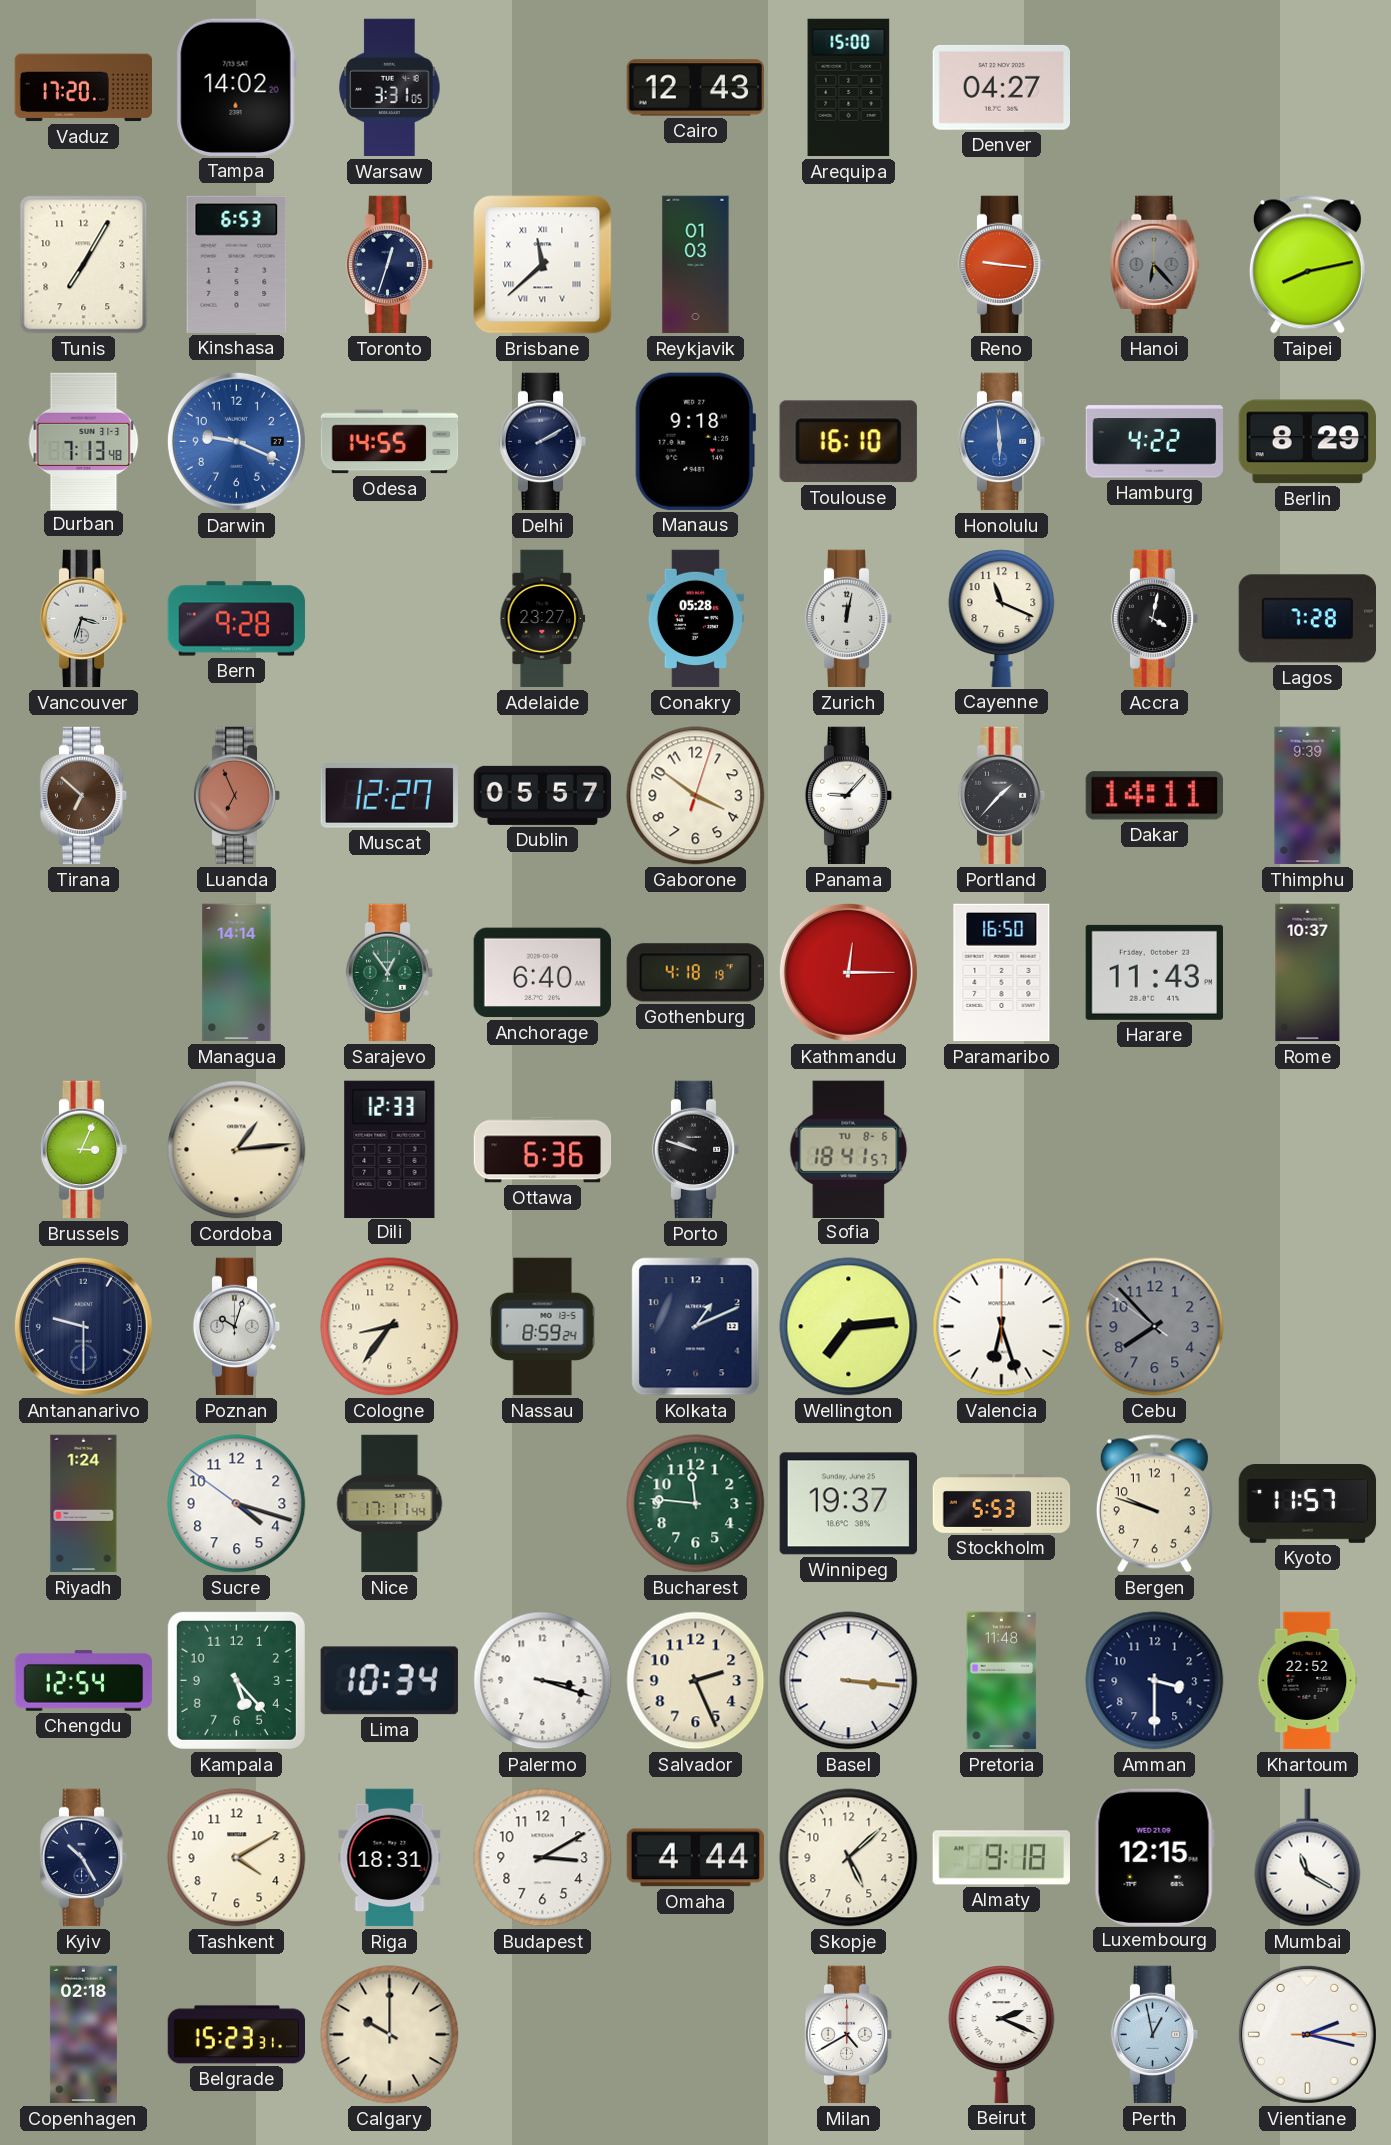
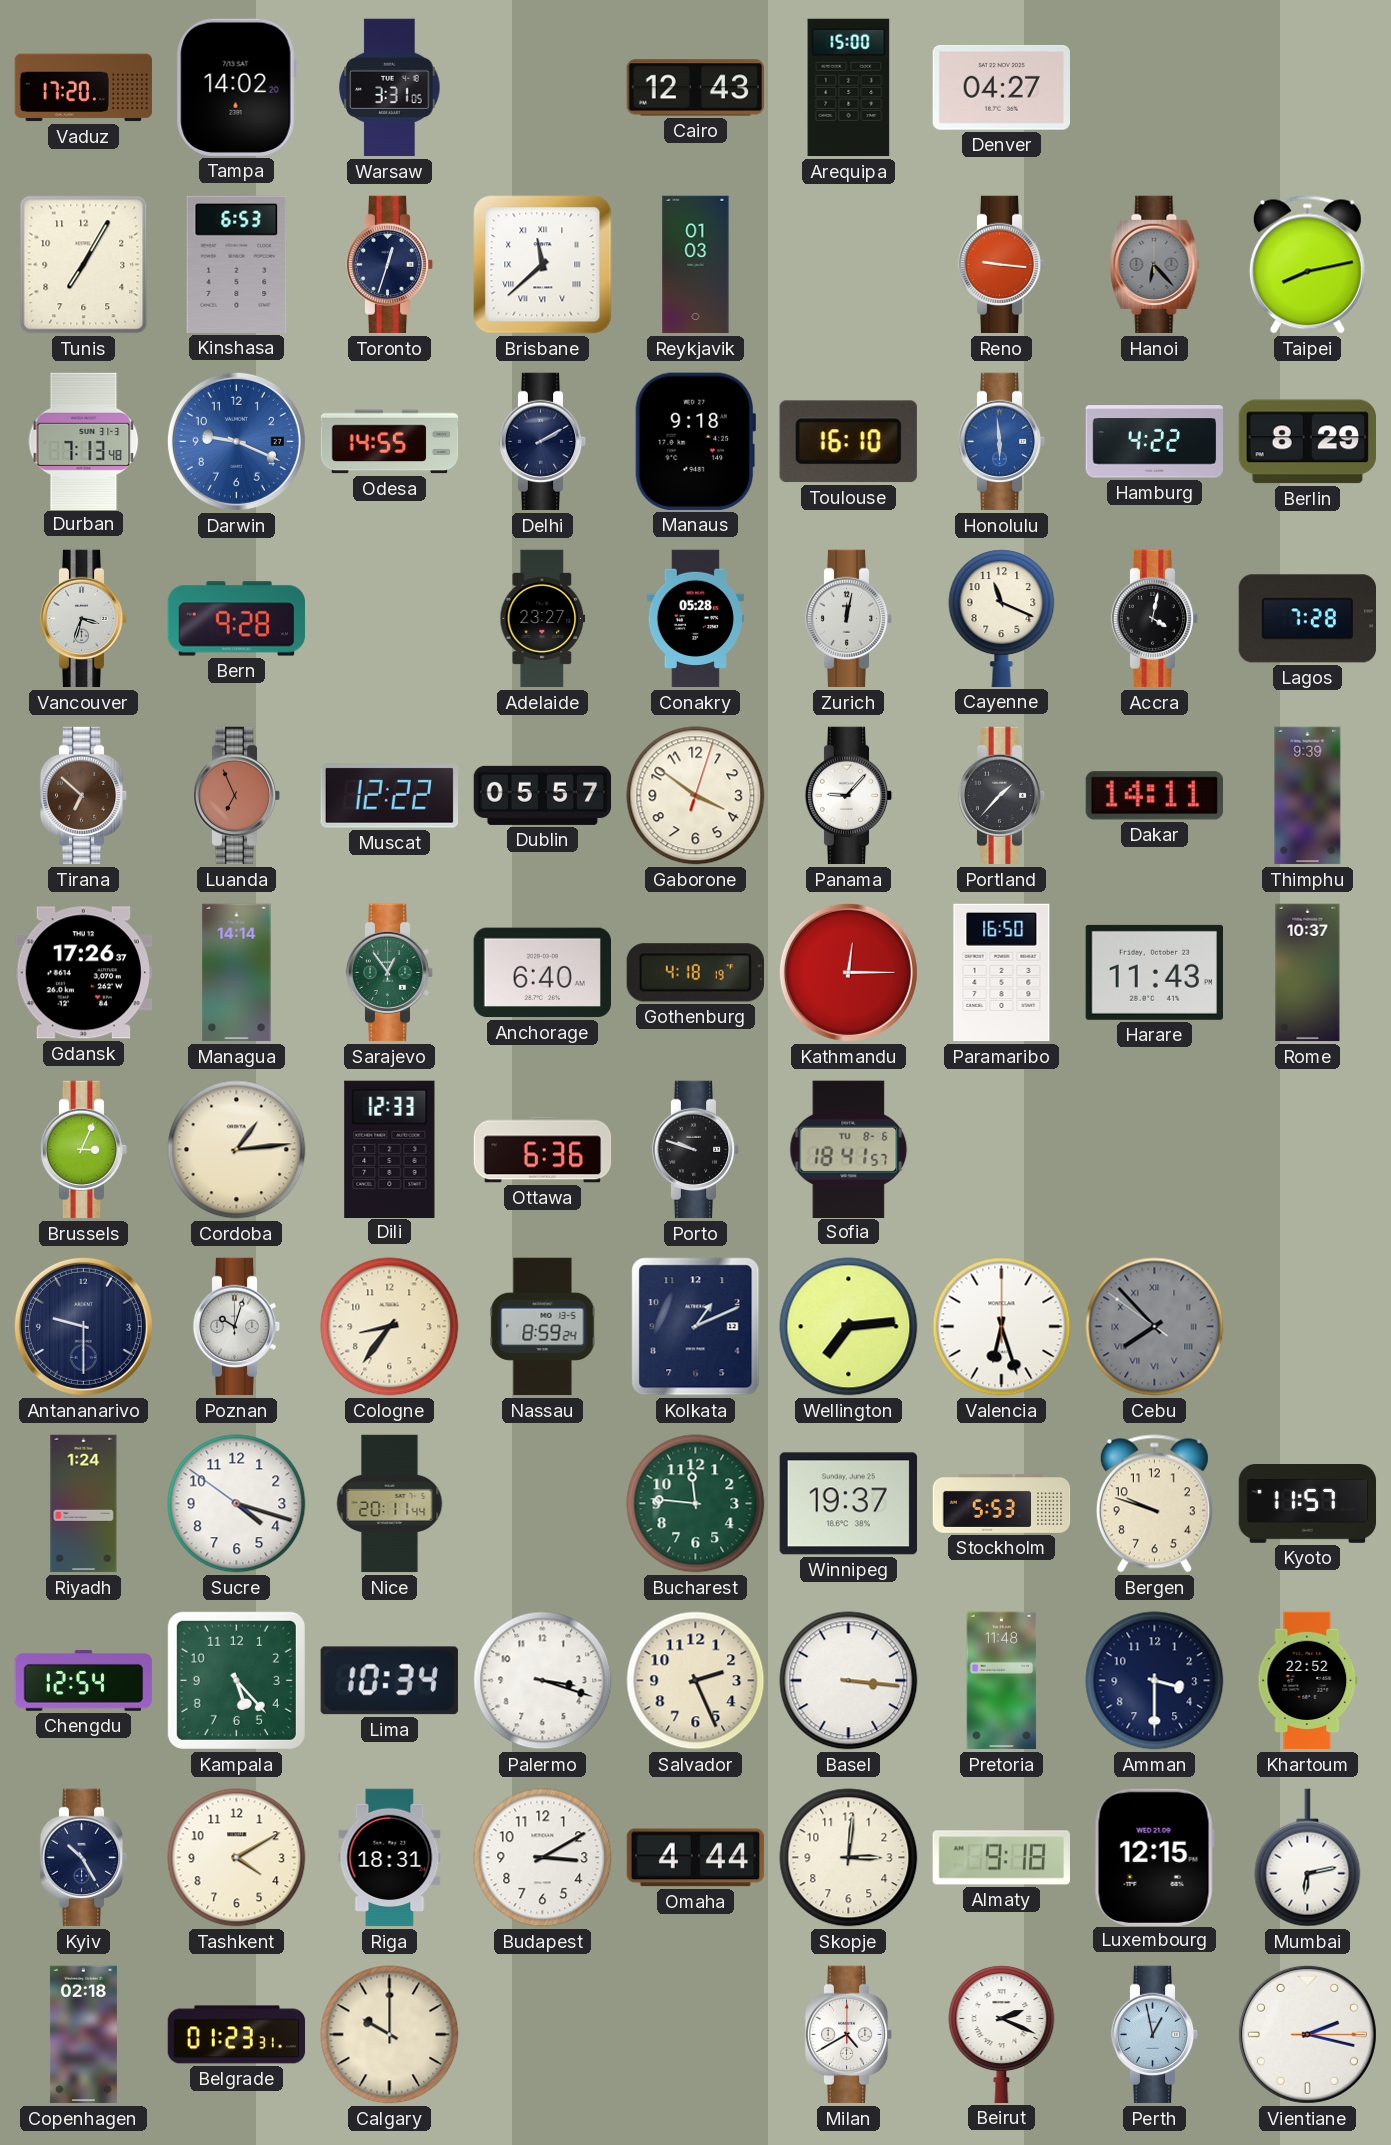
Muscat: 12:27 -> 12:22
Gdansk: none -> 17:26
Cebu numerals: Arabic -> Roman
Nice: 17:11 -> 20:11
Skopje: 5:08 -> 3:01
Mumbai: 11:20 -> 6:13
Belgrade: 15:23 -> 01:23
